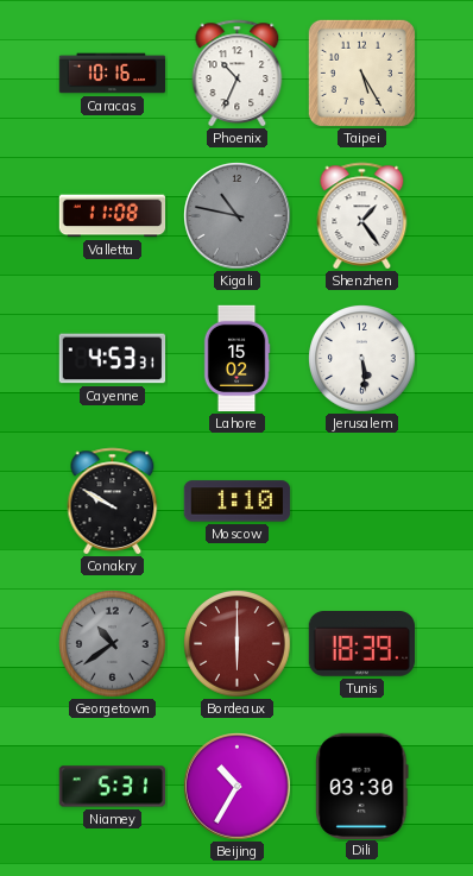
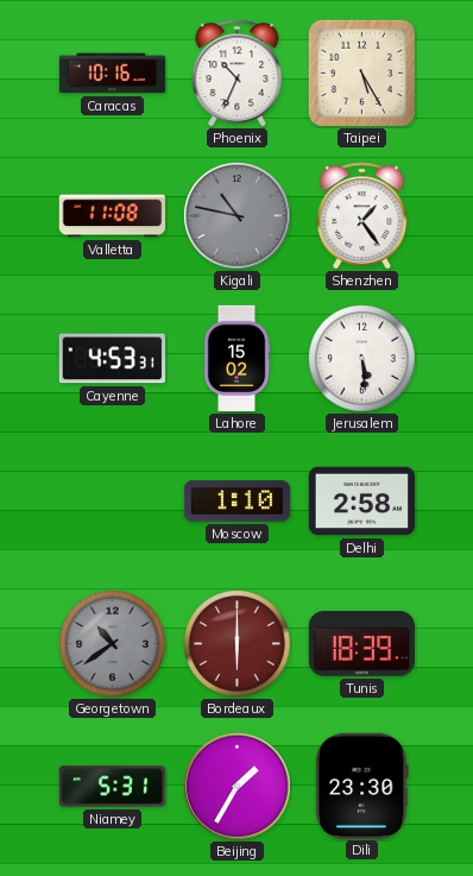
Conakry: 9:50 -> none
Delhi: none -> 2:58
Beijing: 10:35 -> 1:35
Dili: 03:30 -> 23:30
